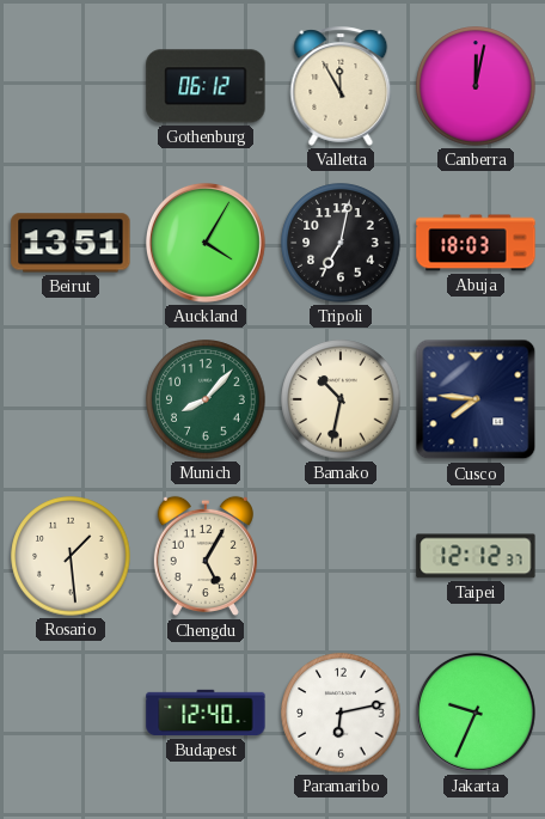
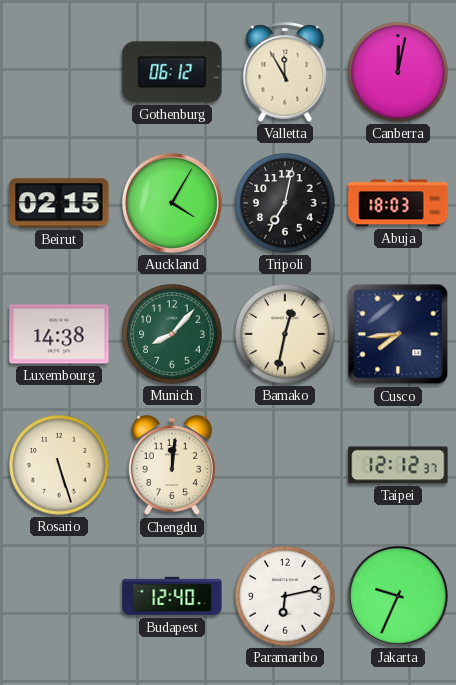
Beirut: 13:51 -> 02:15
Luxembourg: none -> 14:38
Bamako: 10:32 -> 12:32
Cusco: 7:46 -> 7:44
Rosario: 1:29 -> 5:27
Chengdu: 5:05 -> 12:01
